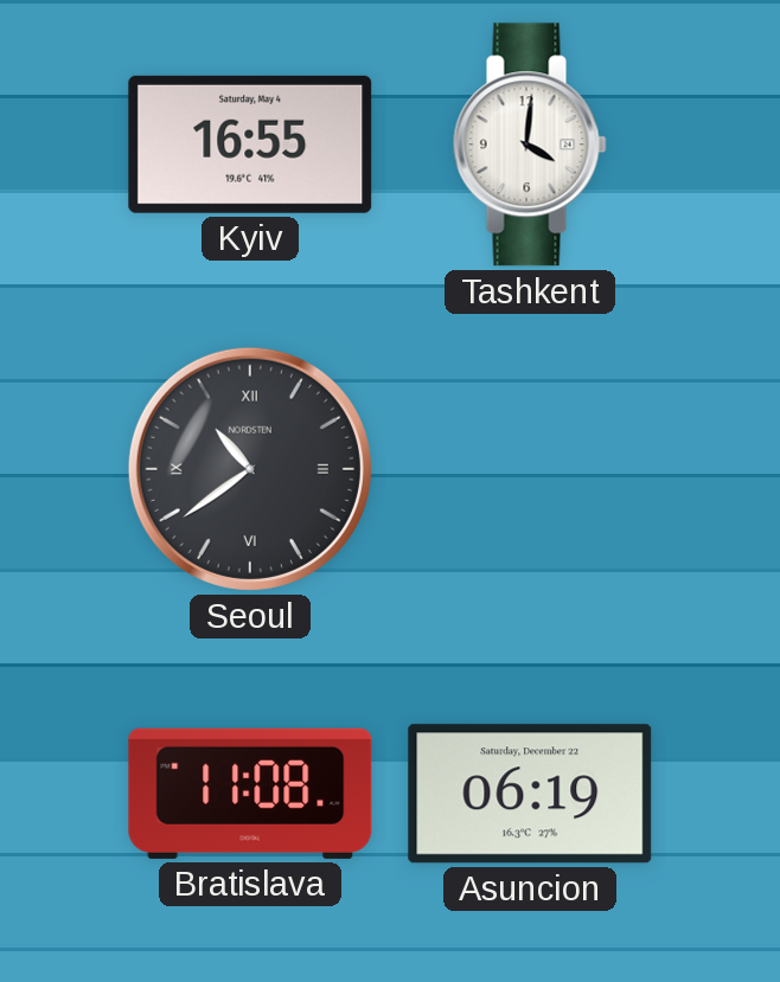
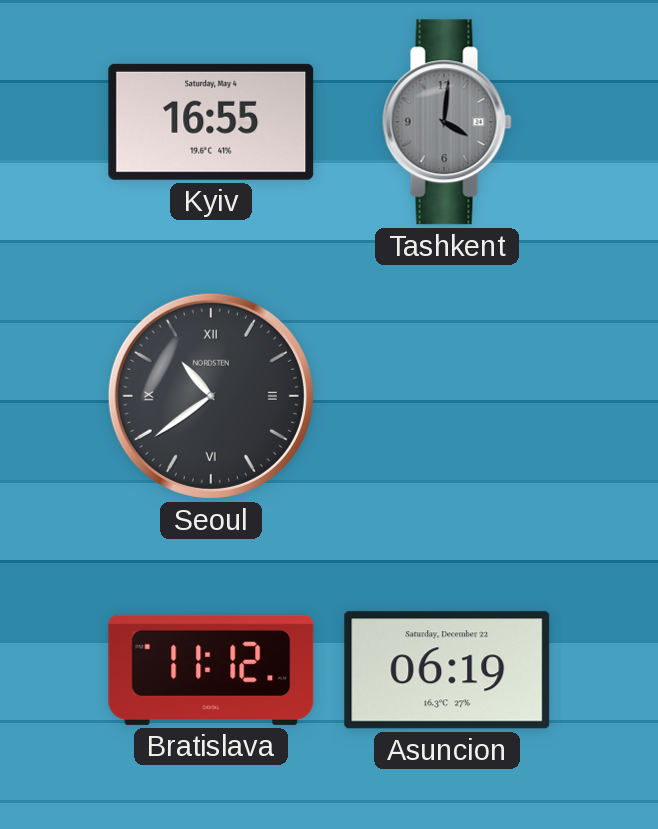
Tashkent dial: white -> grey
Bratislava: 11:08 -> 11:12
